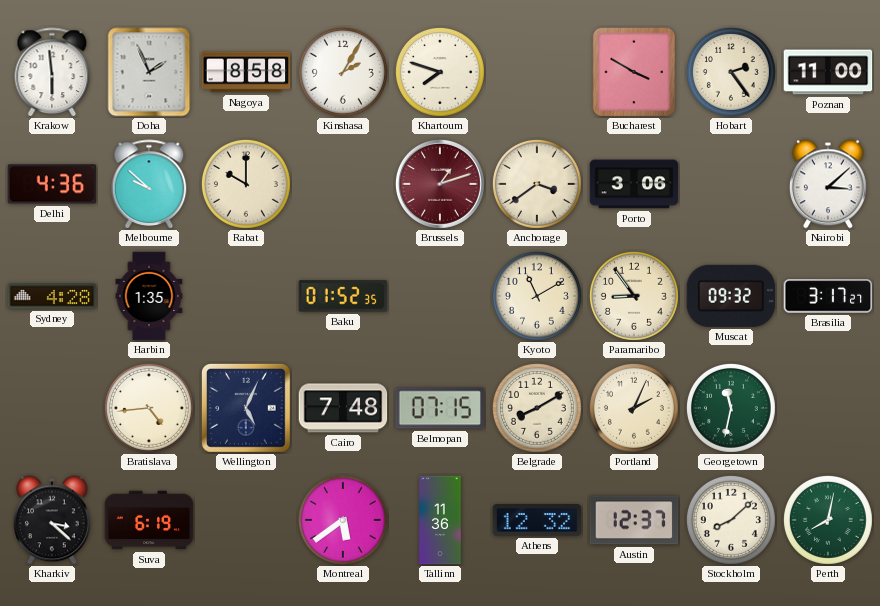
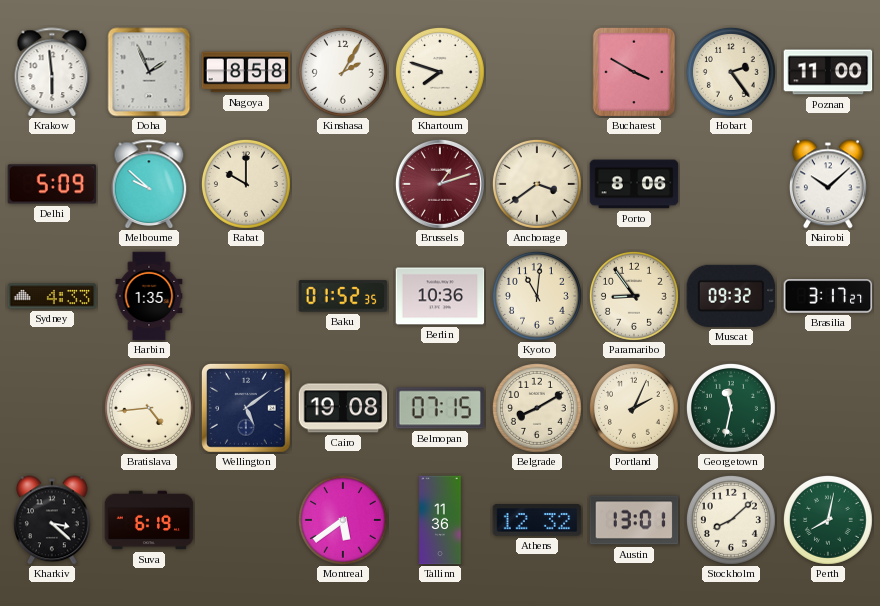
Delhi: 4:36 -> 5:09
Porto: 3:06 -> 8:06
Nairobi: 3:08 -> 10:08
Sydney: 4:28 -> 4:33
Berlin: none -> 10:36
Kyoto: 11:10 -> 11:01
Wellington: 5:04 -> 5:09
Cairo: 7:48 -> 19:08
Austin: 12:37 -> 13:01
